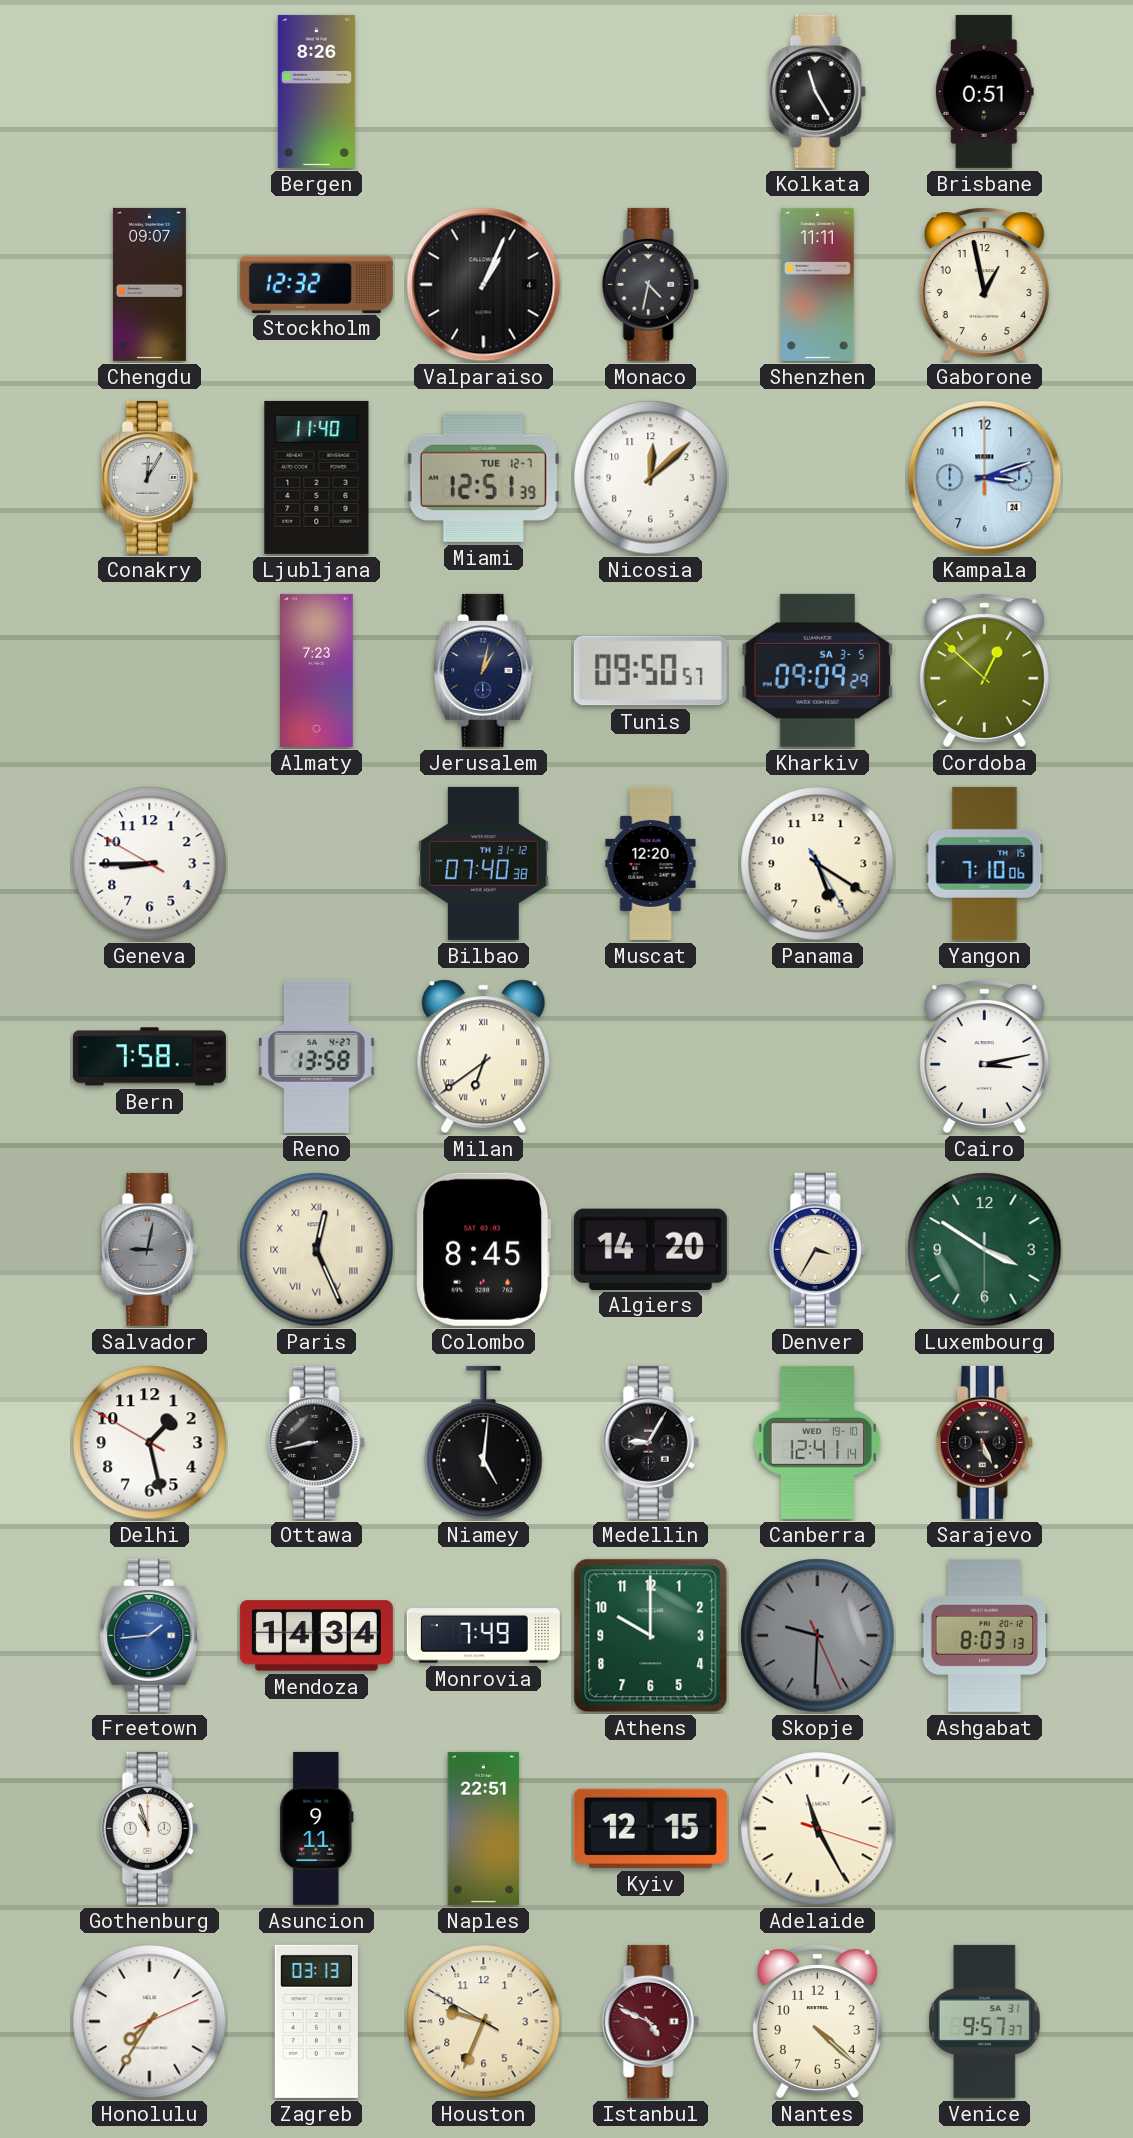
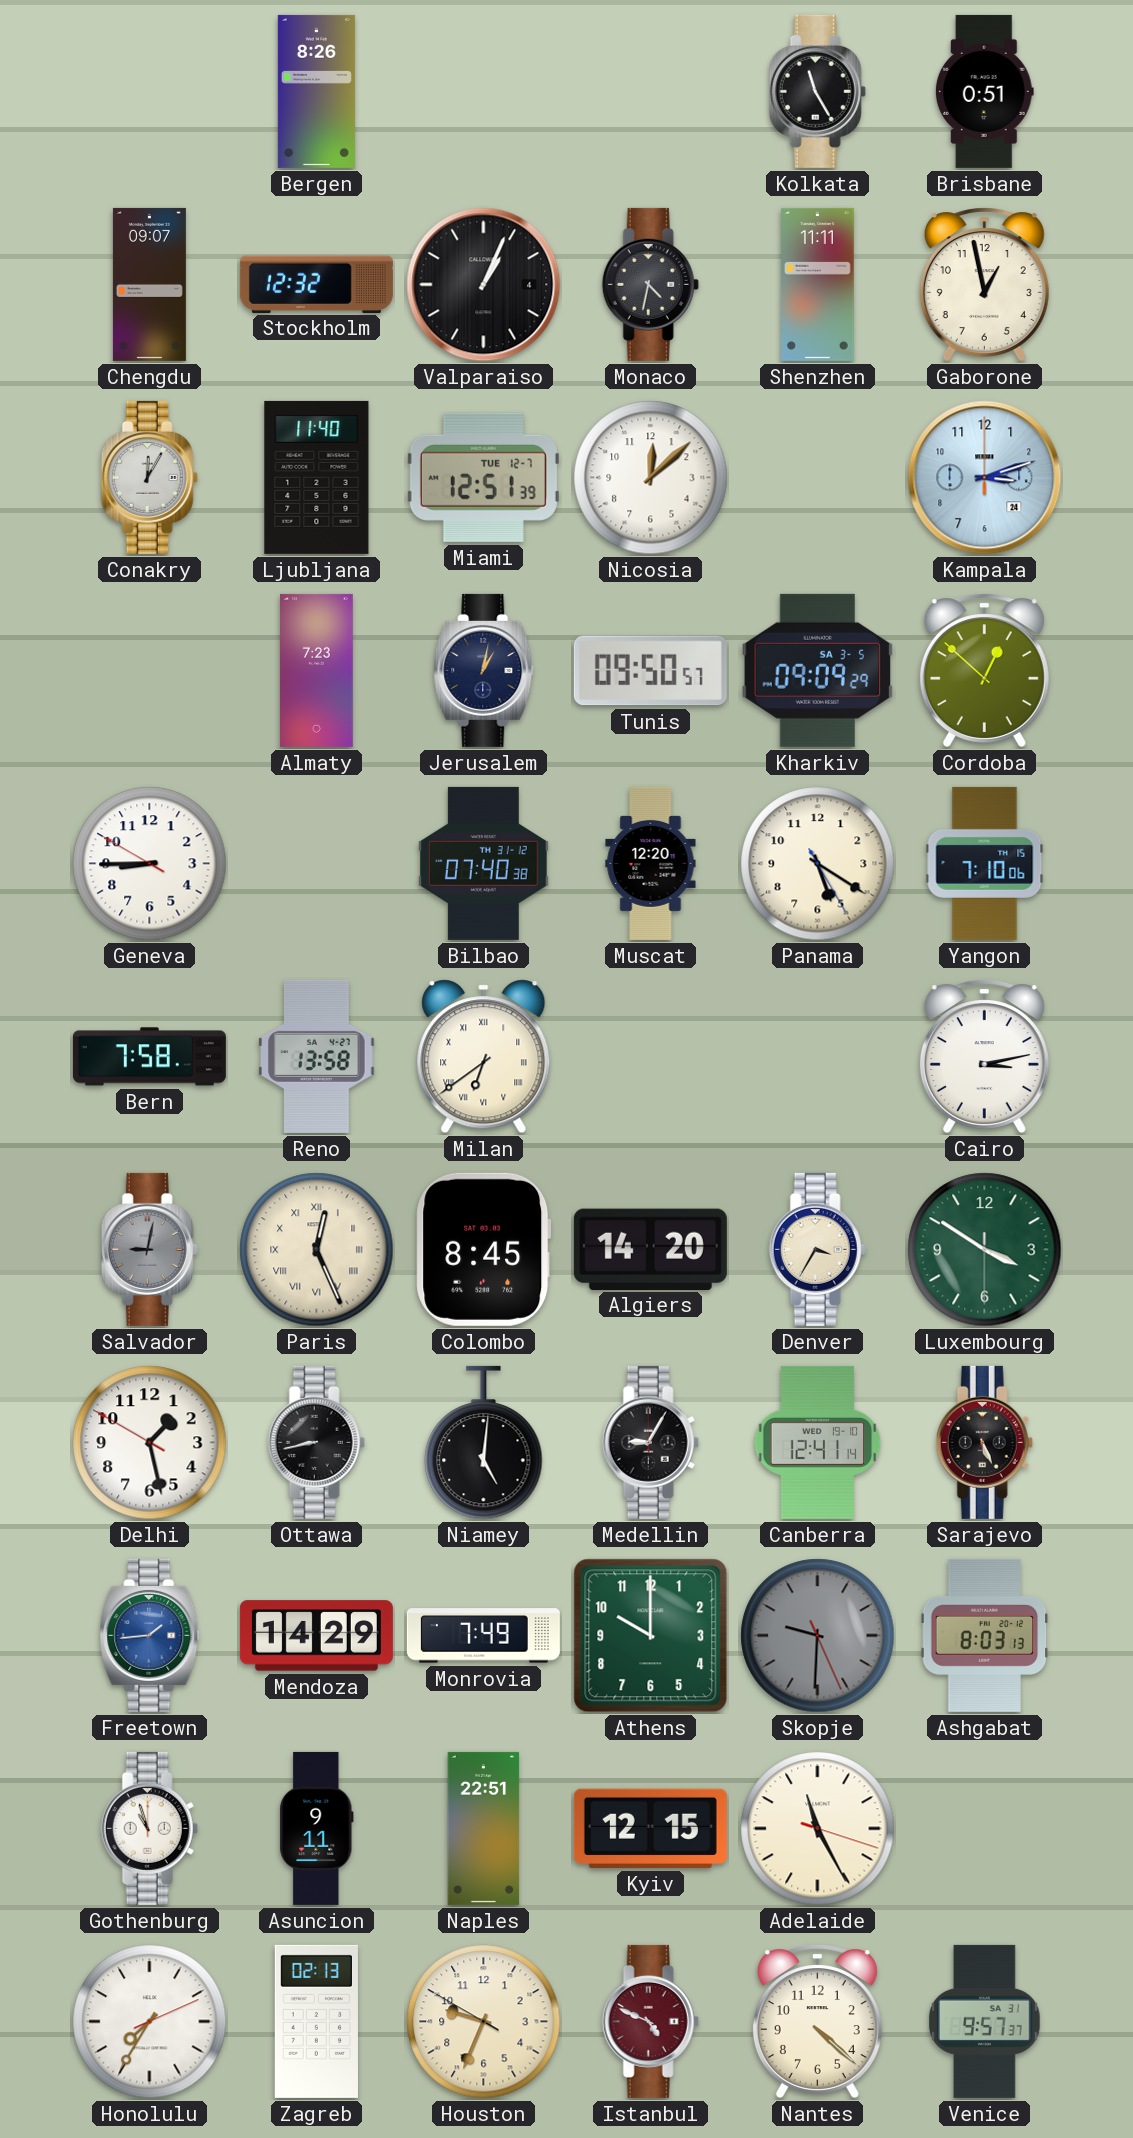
Mendoza: 14:34 -> 14:29
Zagreb: 03:13 -> 02:13
